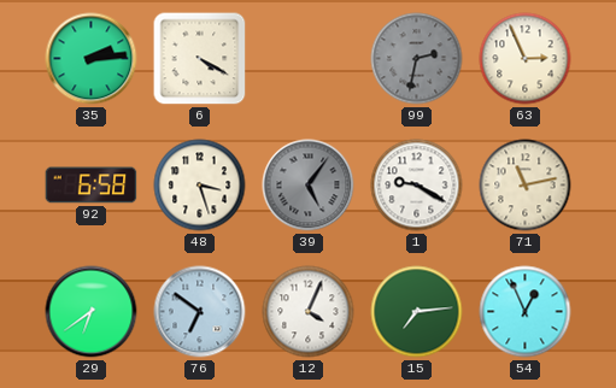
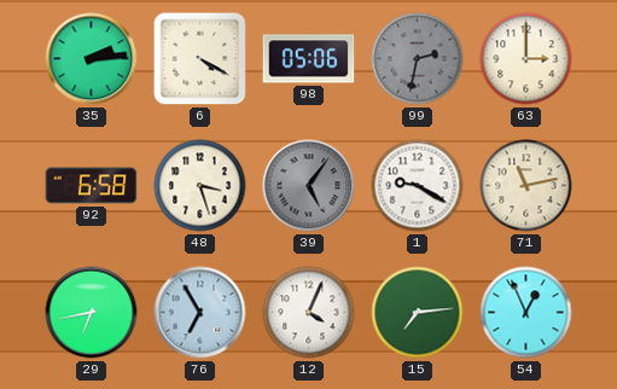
98: none -> 05:06
63: 2:56 -> 3:00
29: 6:39 -> 6:43
76: 6:51 -> 6:55
